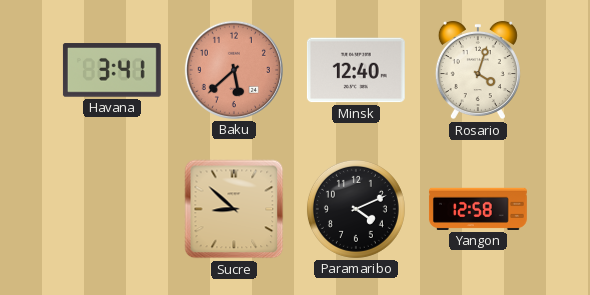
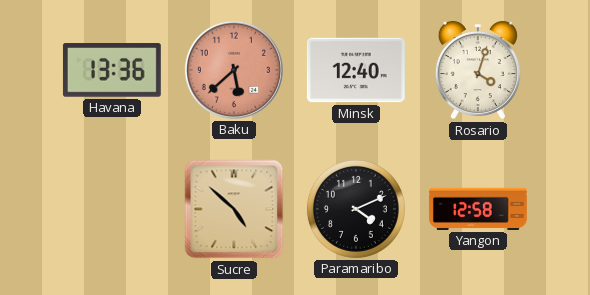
Havana: 3:41 -> 13:36
Sucre: 8:52 -> 4:52
